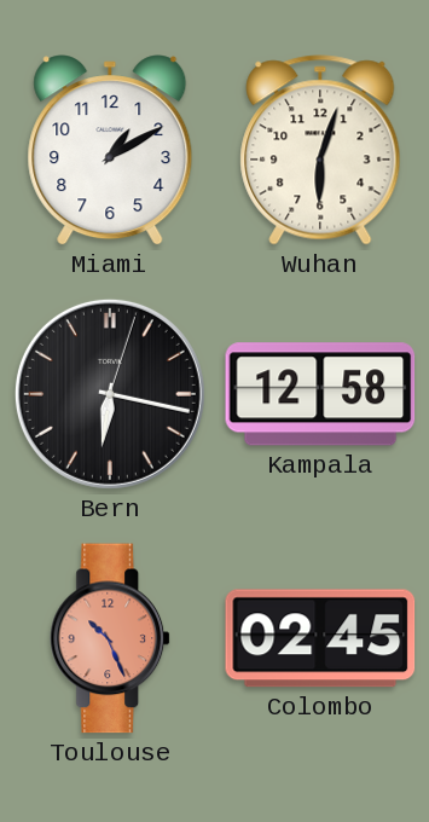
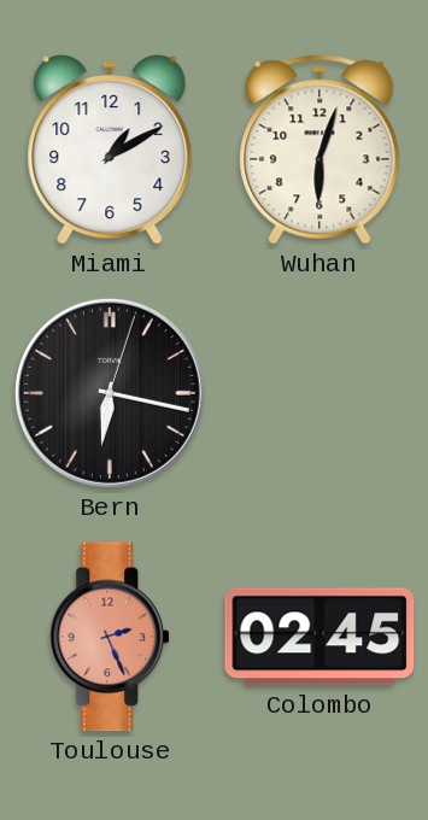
Kampala: 12:58 -> none
Toulouse: 10:26 -> 2:26
